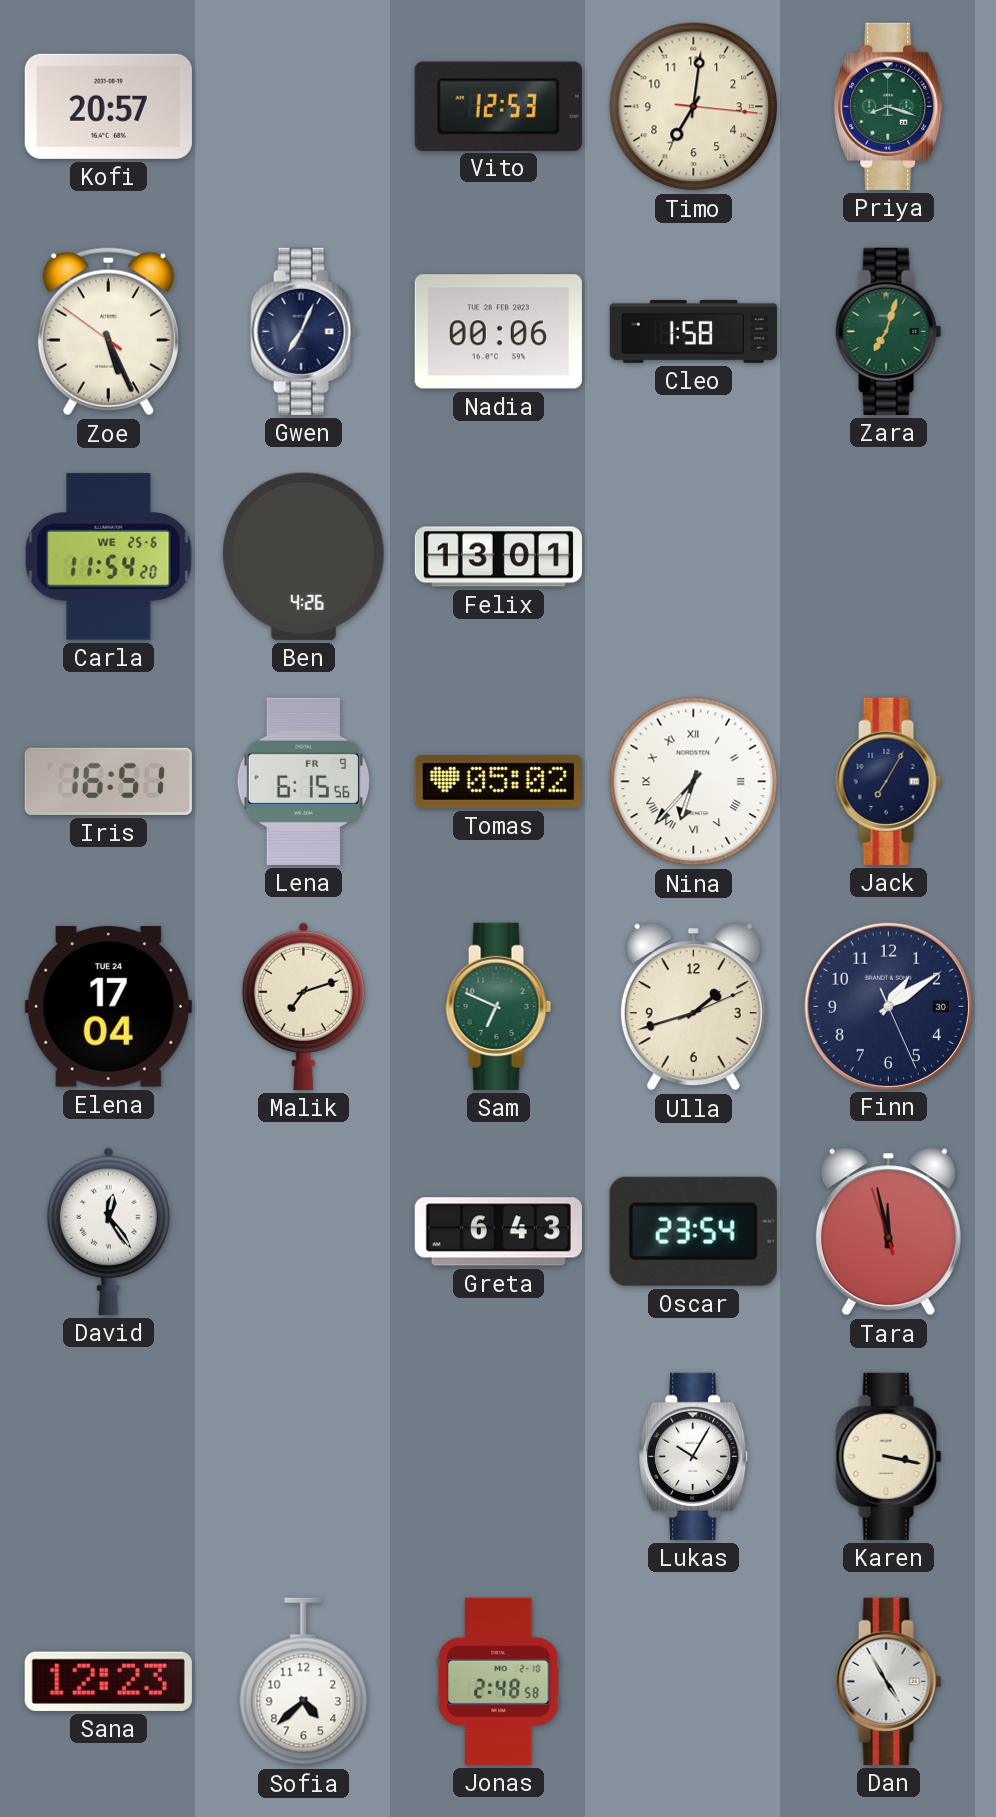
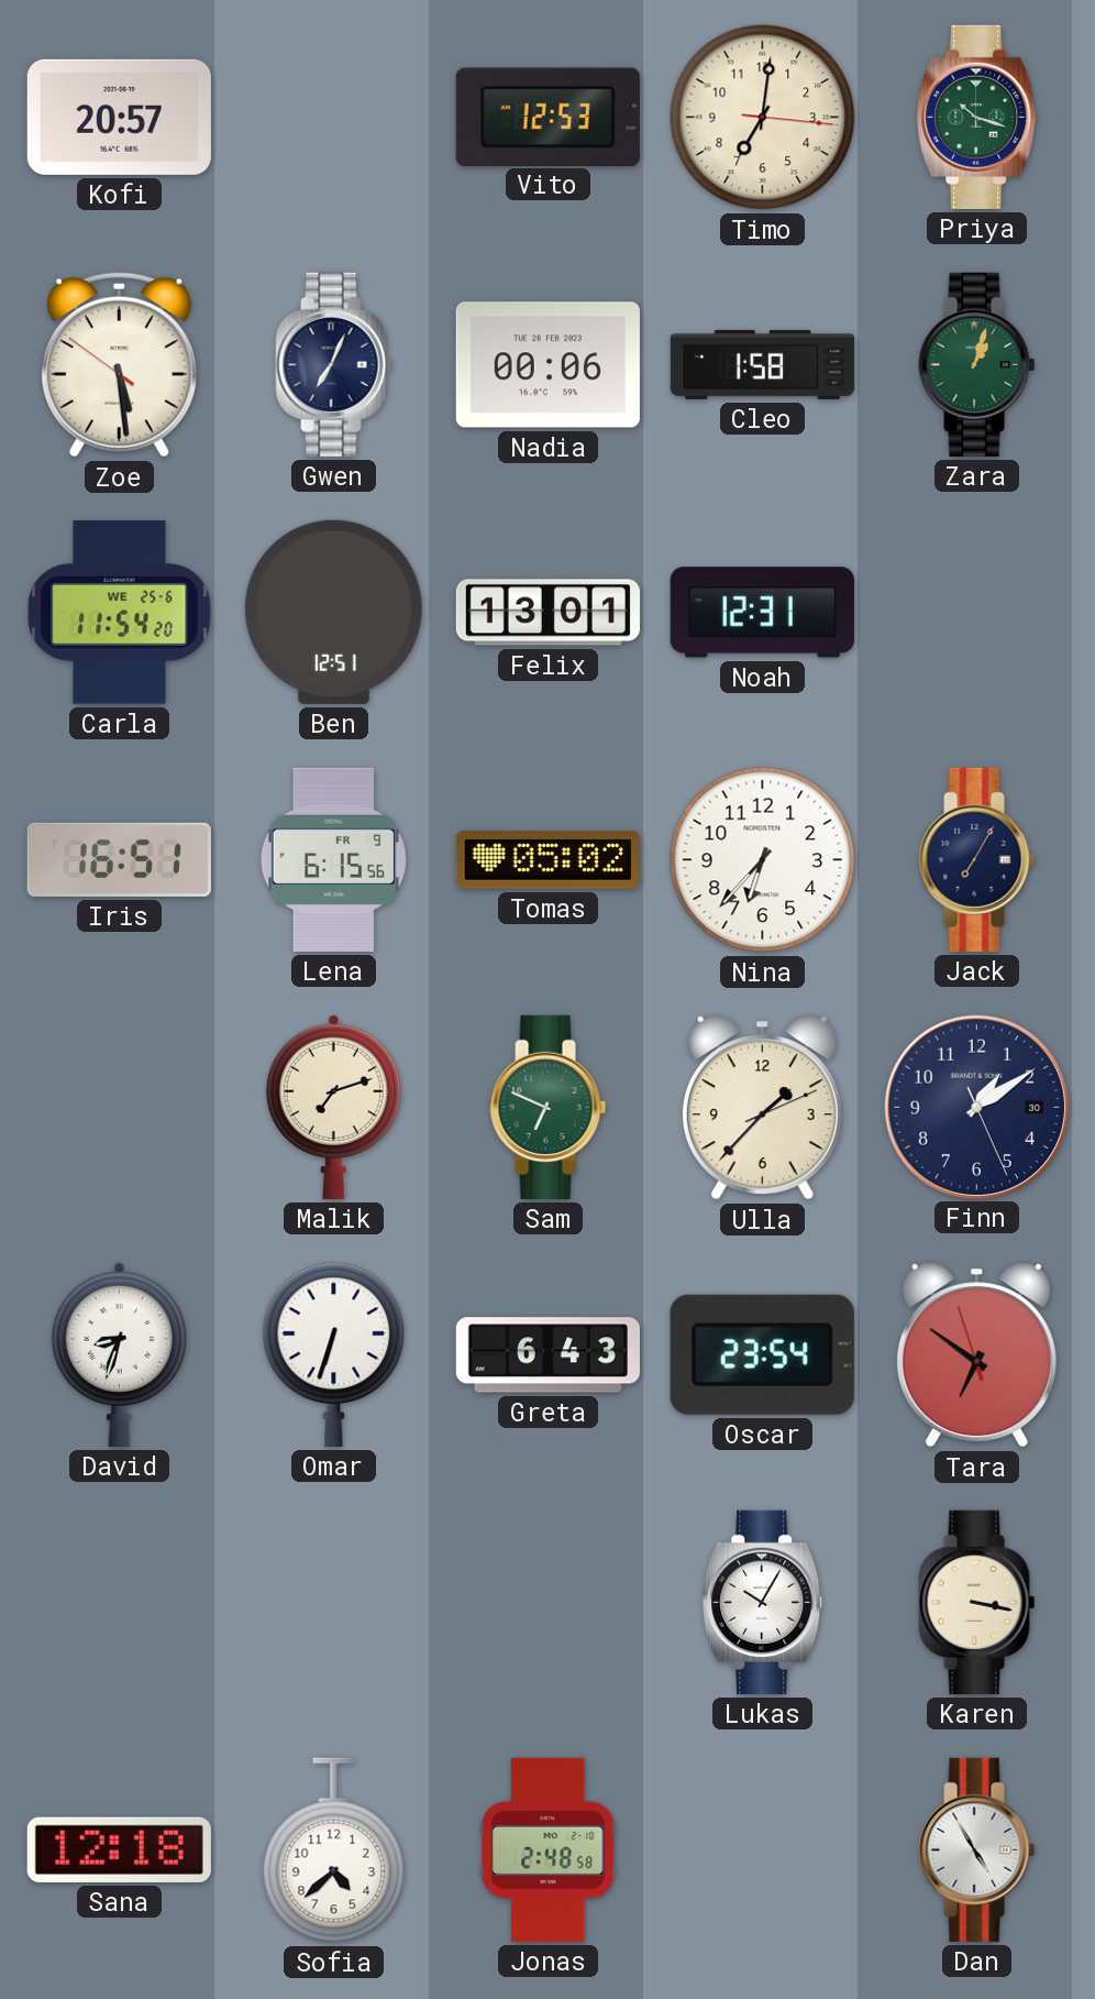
Priya: 8:18 -> 10:18
Zoe: 5:25 -> 5:28
Zara: 7:03 -> 1:03
Ben: 4:26 -> 12:51
Noah: none -> 12:31
Nina numerals: Roman -> Arabic
Elena: 17:04 -> none
Ulla: 1:42 -> 1:37
David: 12:24 -> 8:33
Omar: none -> 6:33
Tara: 11:57 -> 6:50
Sana: 12:23 -> 12:18
